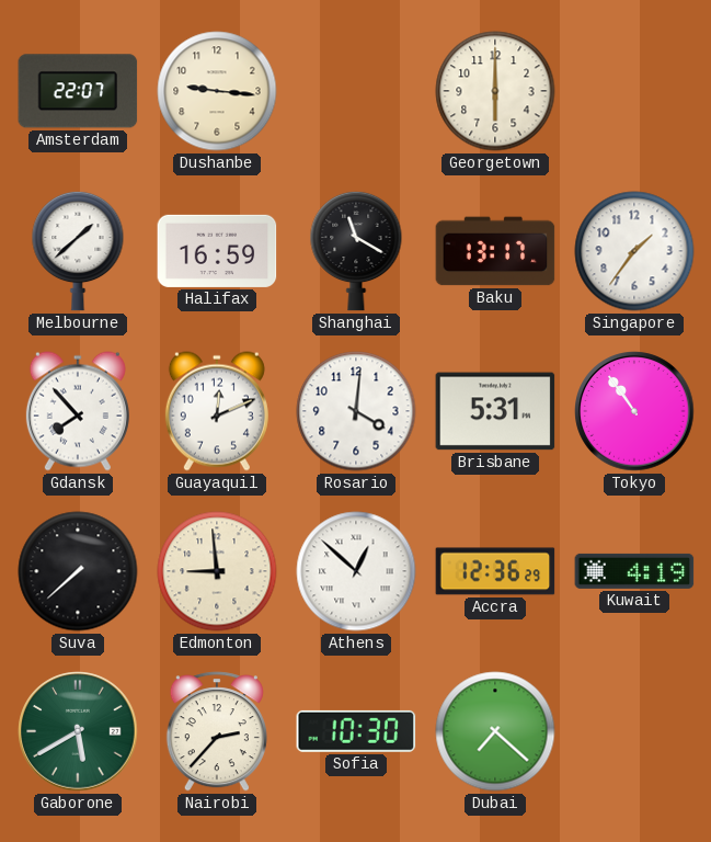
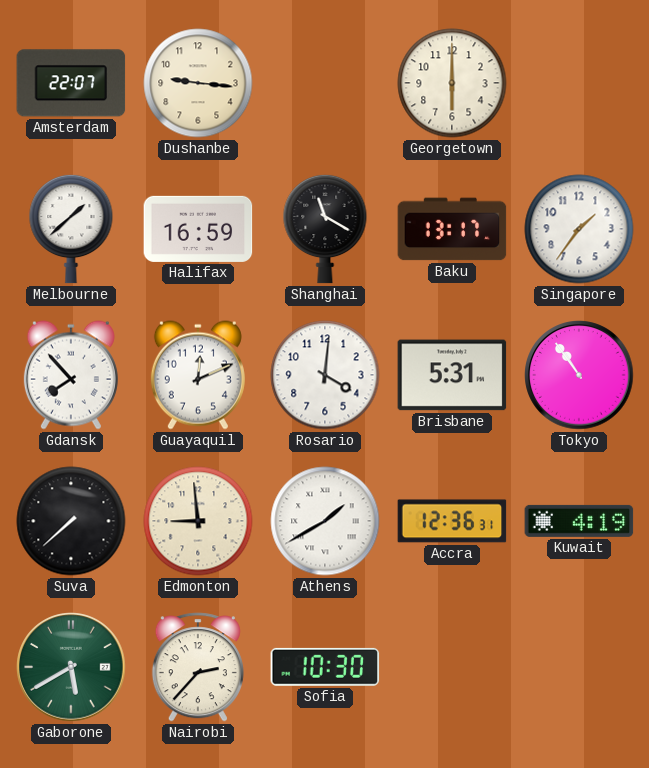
Athens: 12:52 -> 1:40
Accra: 12:36:29 -> 12:36:31
Dubai: 7:22 -> none
